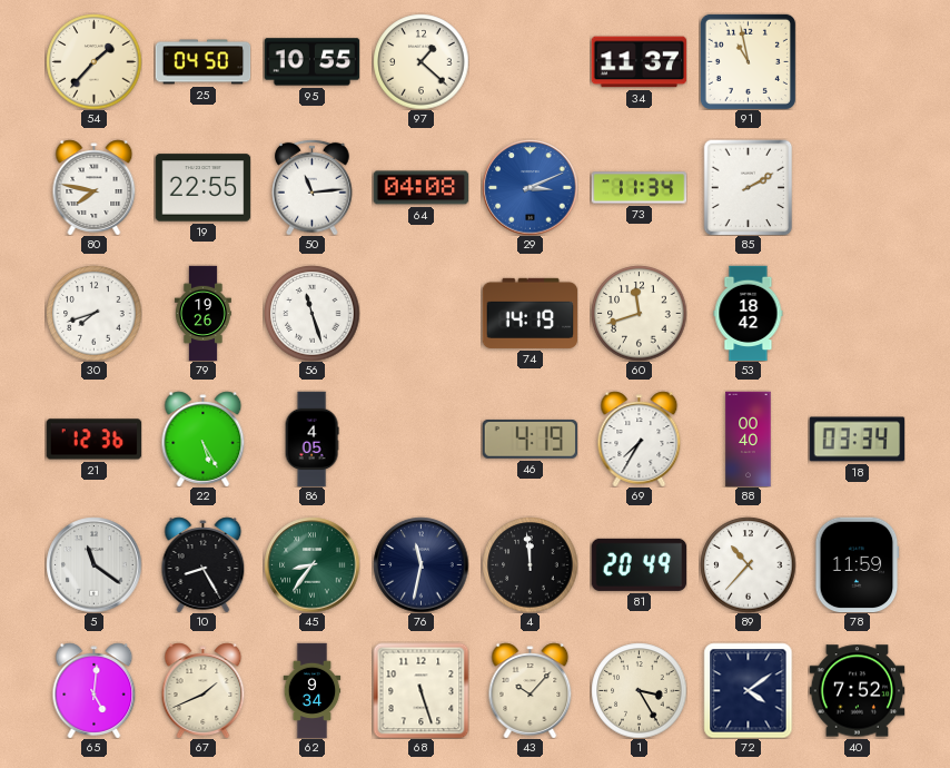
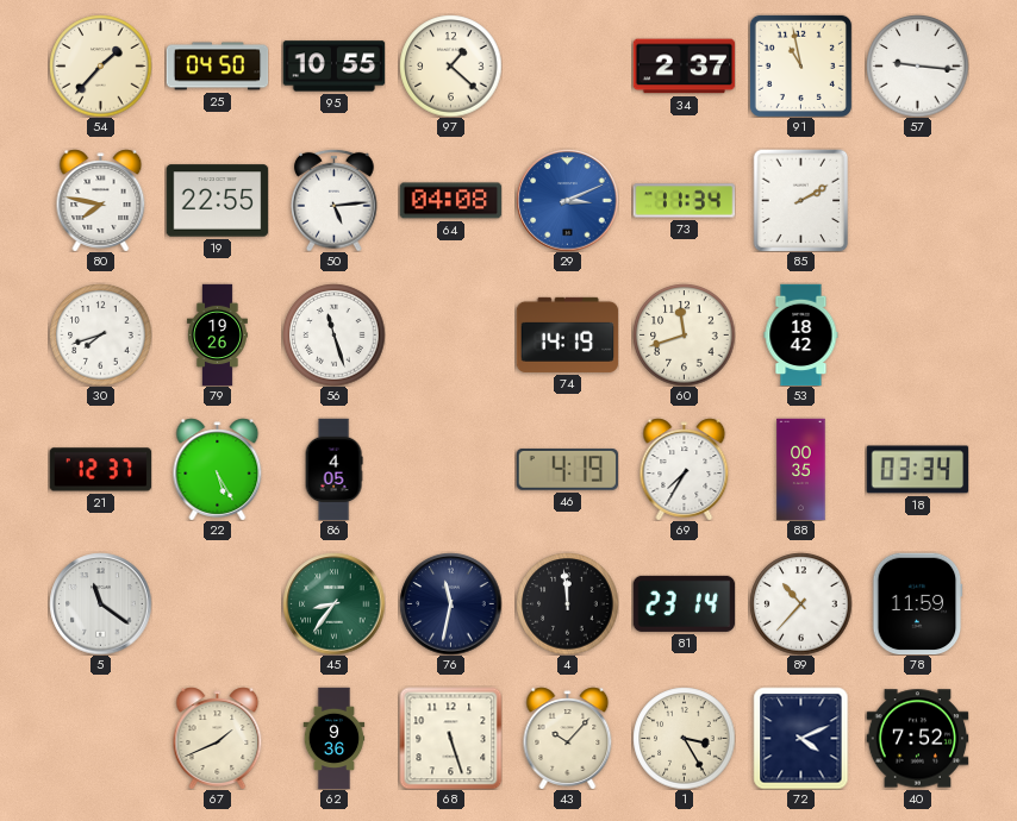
34: 11:37 -> 2:37
57: none -> 9:16
50: 11:14 -> 5:14
21: 12:36 -> 12:37
88: 00:40 -> 00:35
10: 8:25 -> none
81: 20:49 -> 23:14
65: 5:01 -> none
62: 9:34 -> 9:36
72: 4:09 -> 4:11
